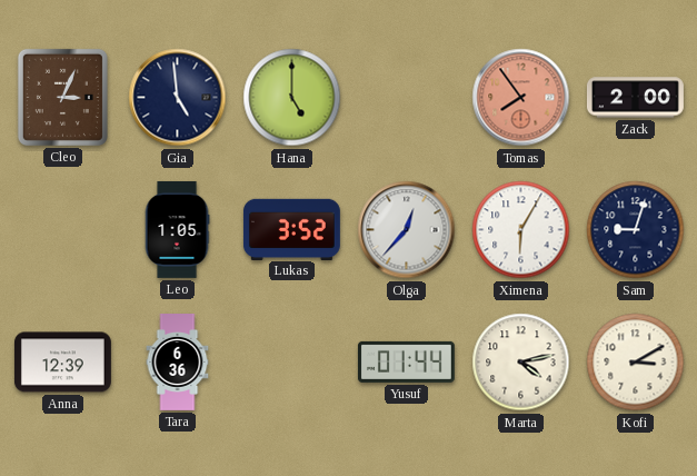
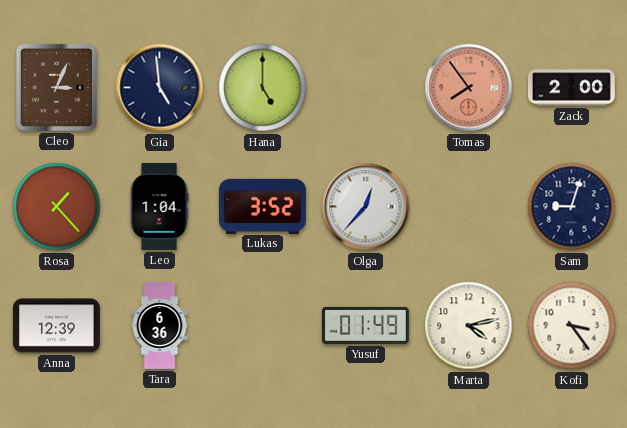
Rosa: none -> 1:23
Leo: 1:05 -> 1:04
Ximena: 6:05 -> none
Yusuf: 01:44 -> 01:49
Kofi: 3:10 -> 3:24
